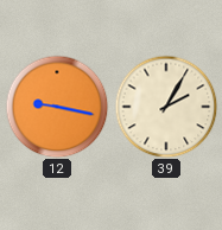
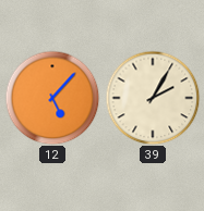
12: 9:17 -> 5:07
